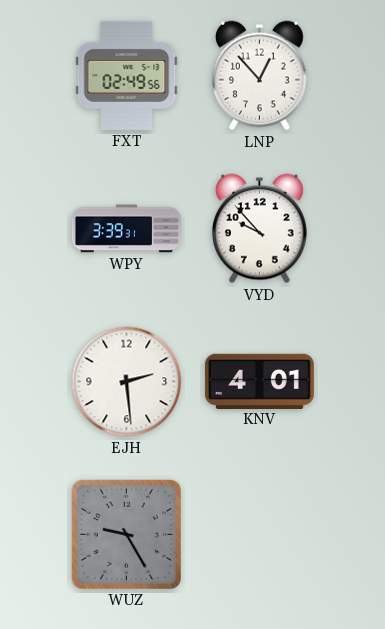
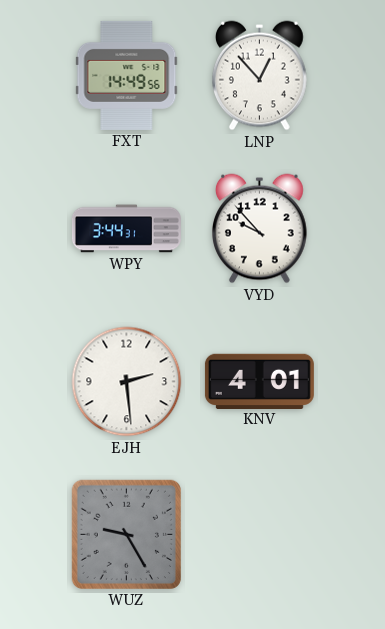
FXT: 02:49 -> 14:49
WPY: 3:39 -> 3:44
